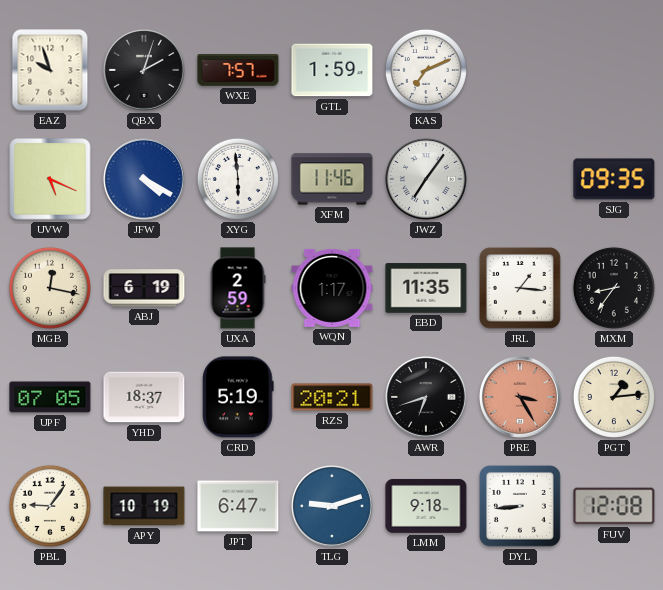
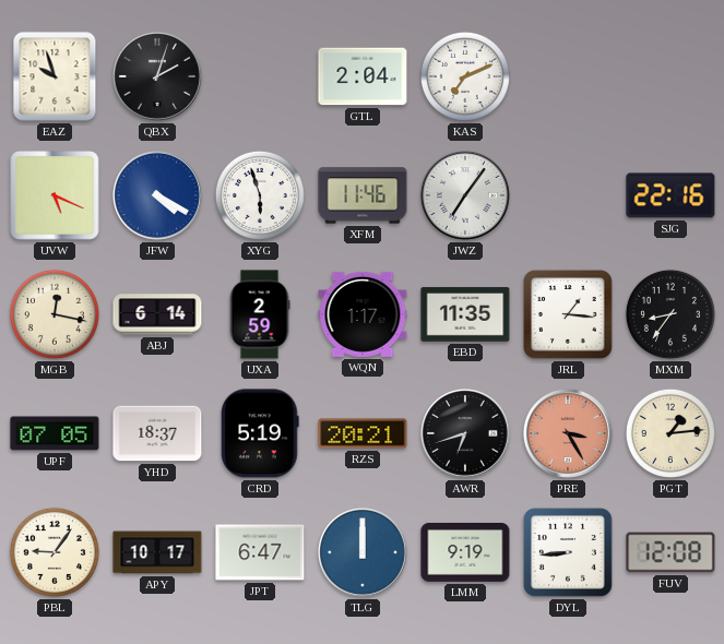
WXE: 7:57 -> none
GTL: 1:59 -> 2:04
XYG: 5:59 -> 5:57
SJG: 09:35 -> 22:16
ABJ: 6:19 -> 6:14
APY: 10:19 -> 10:17
TLG: 9:12 -> 12:00
LMM: 9:18 -> 9:19
